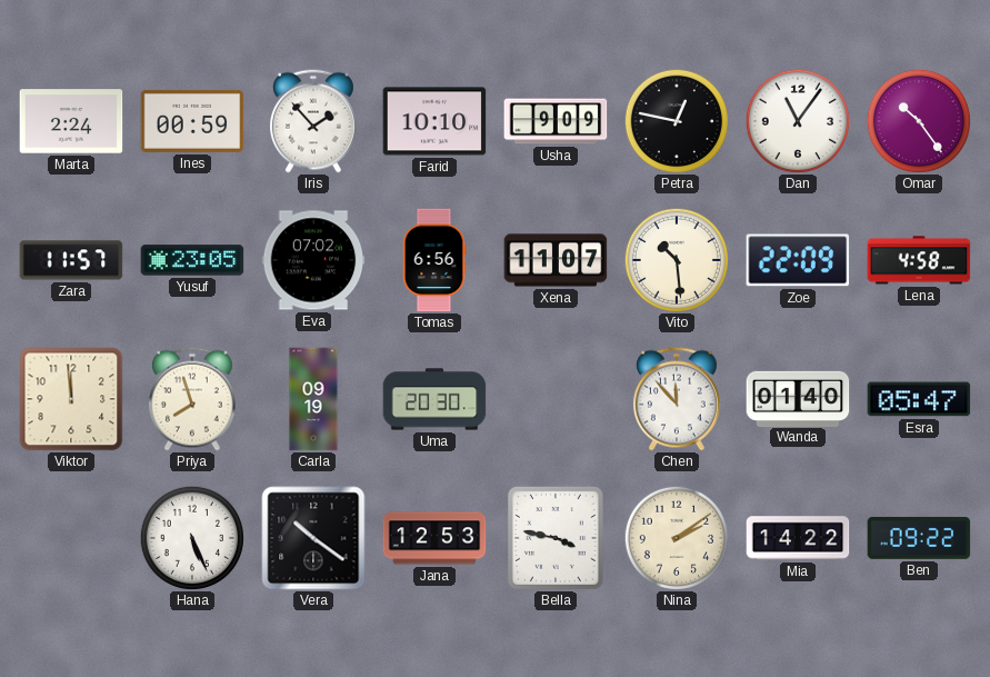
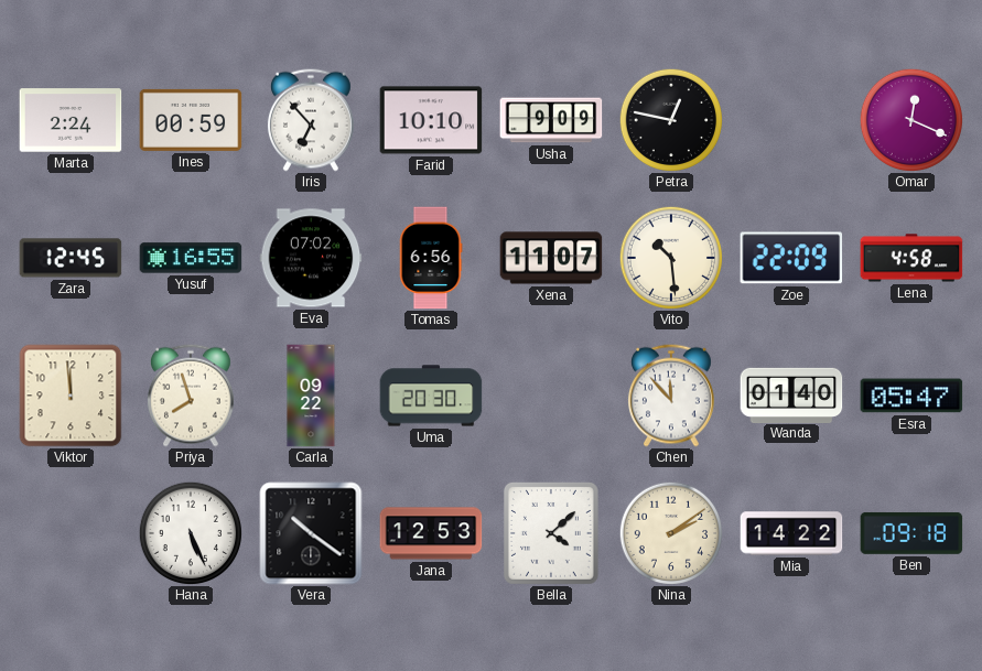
Iris: 1:53 -> 6:53
Dan: 11:06 -> none
Omar: 10:24 -> 12:19
Zara: 11:57 -> 12:45
Yusuf: 23:05 -> 16:55
Carla: 09:19 -> 09:22
Bella: 3:47 -> 4:08
Ben: 09:22 -> 09:18
